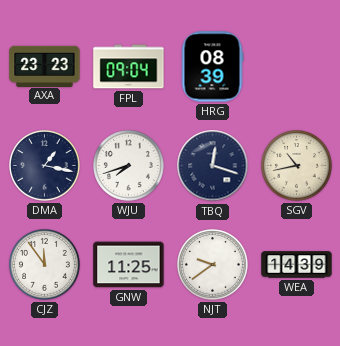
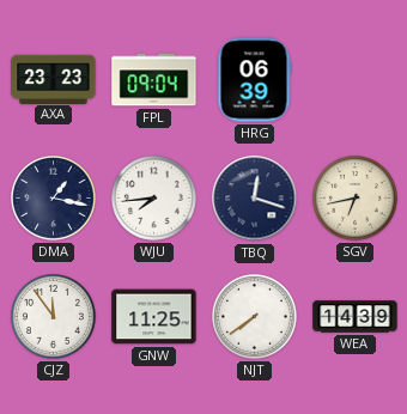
HRG: 08:39 -> 06:39
WJU: 7:42 -> 7:44
SGV: 10:43 -> 6:43
NJT: 9:39 -> 7:39
